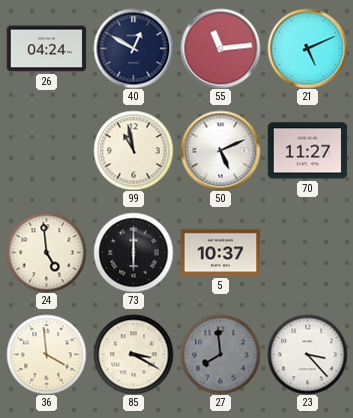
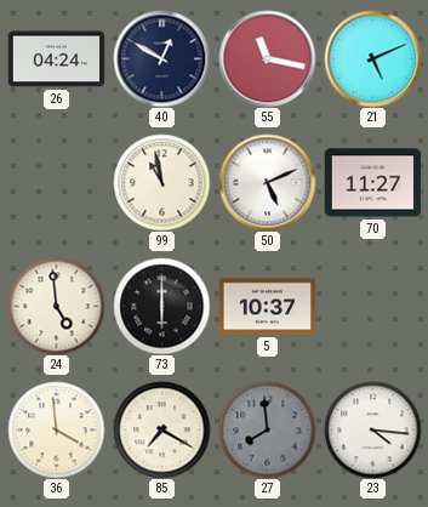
55: 11:14 -> 11:17
85: 3:20 -> 7:20
23: 3:23 -> 4:16
